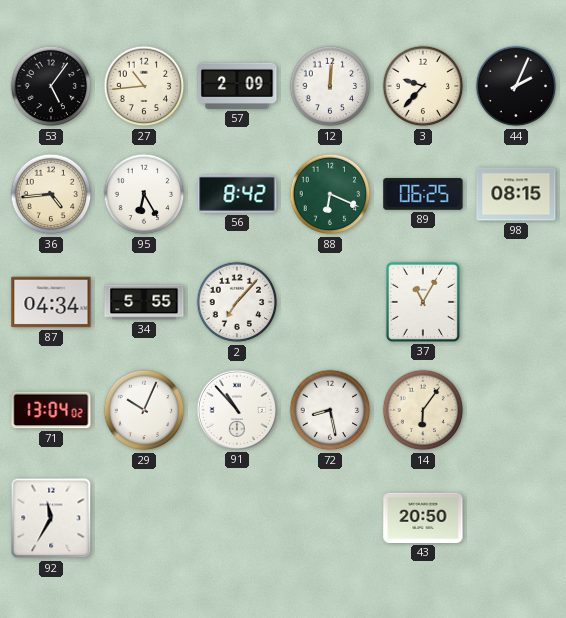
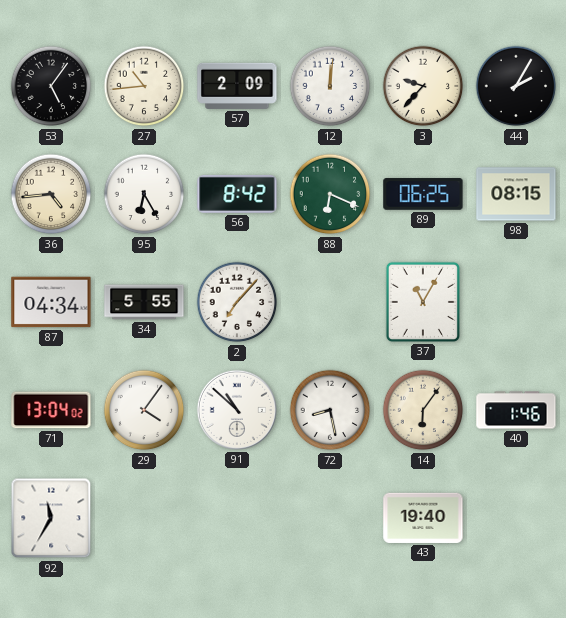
44: 2:04 -> 2:05
29: 10:04 -> 4:06
91: 10:53 -> 10:52
40: none -> 1:46
43: 20:50 -> 19:40
